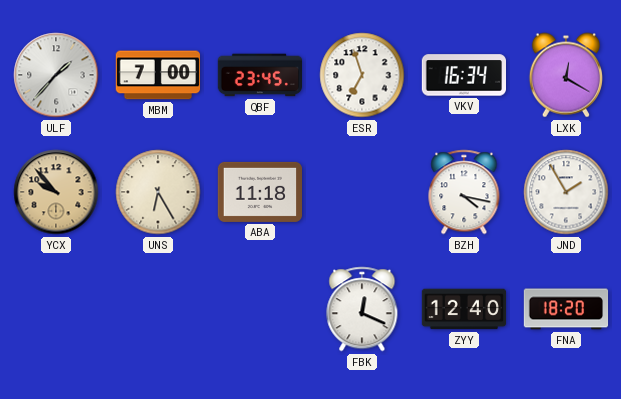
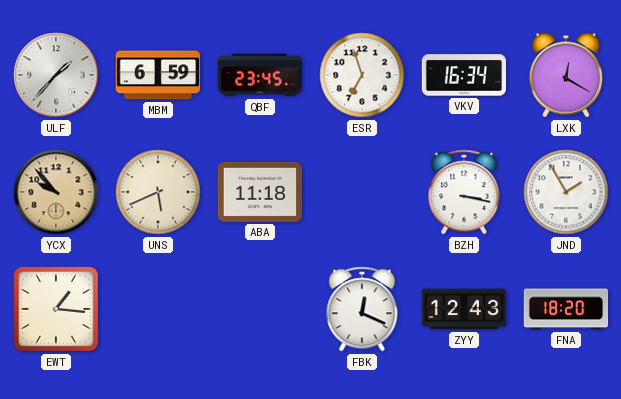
MBM: 7:00 -> 6:59
UNS: 6:25 -> 5:41
BZH: 4:17 -> 3:17
EWT: none -> 1:16
ZYY: 12:40 -> 12:43
